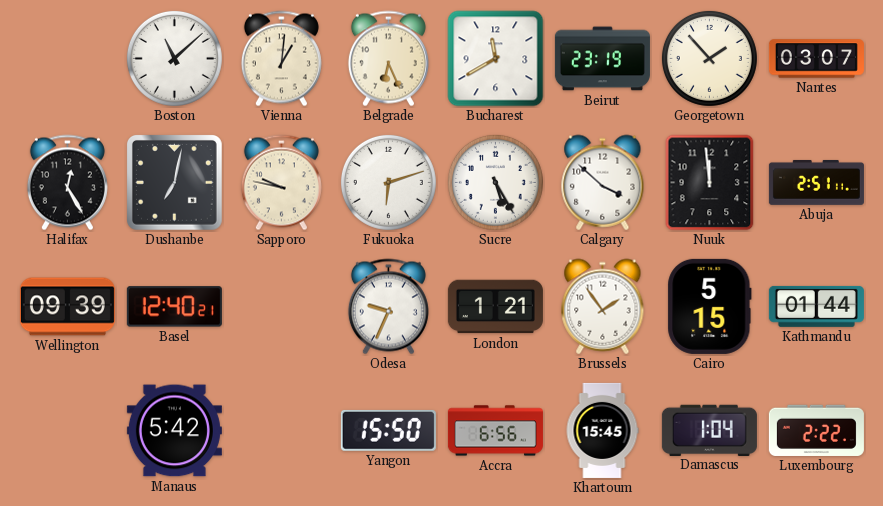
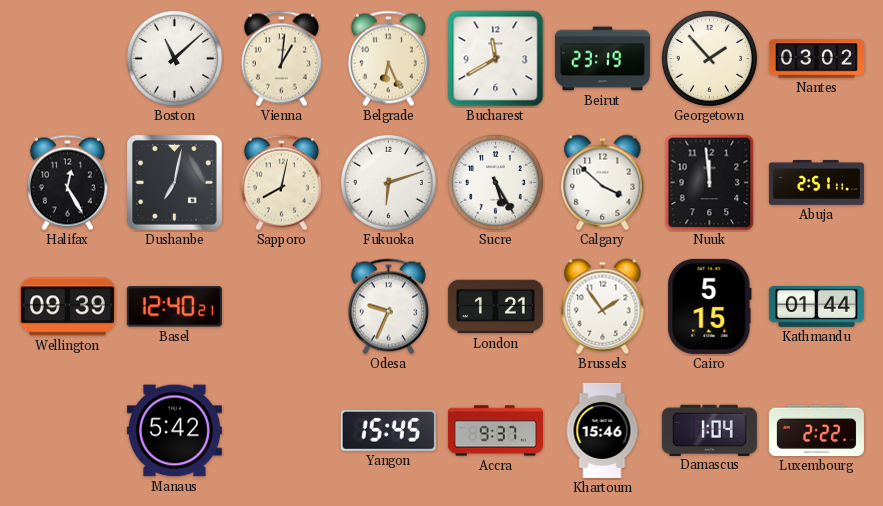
Nantes: 03:07 -> 03:02
Sapporo: 9:47 -> 8:02
Yangon: 15:50 -> 15:45
Accra: 6:56 -> 9:37
Khartoum: 15:45 -> 15:46
